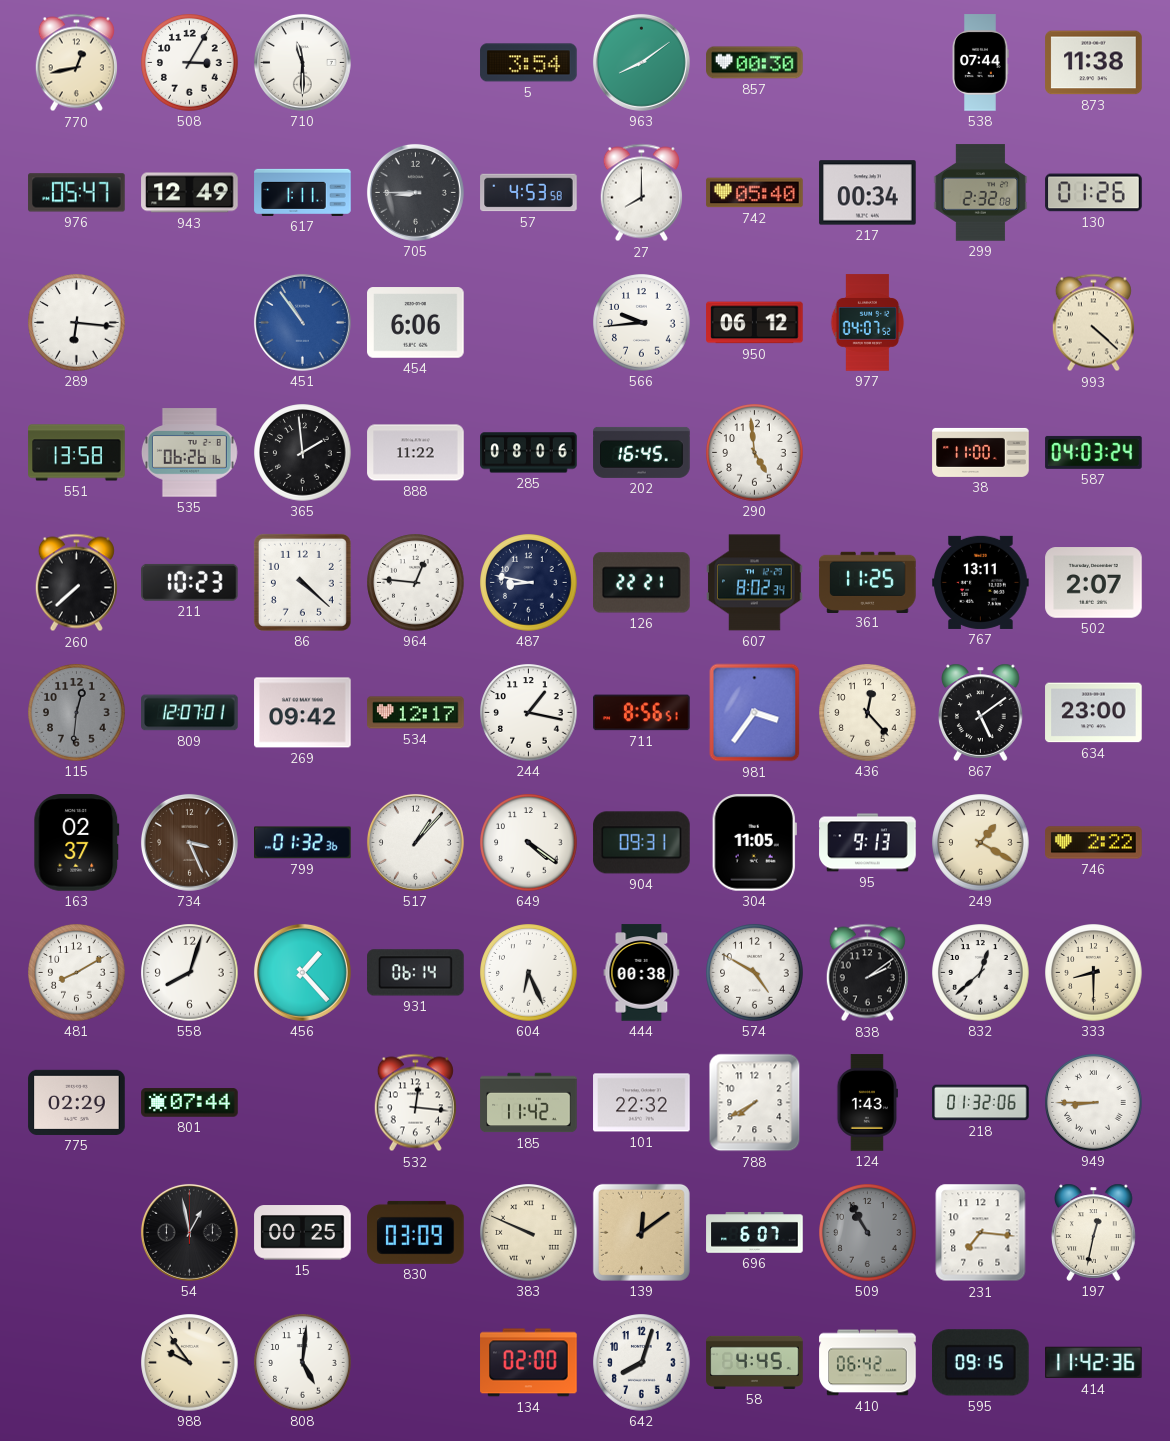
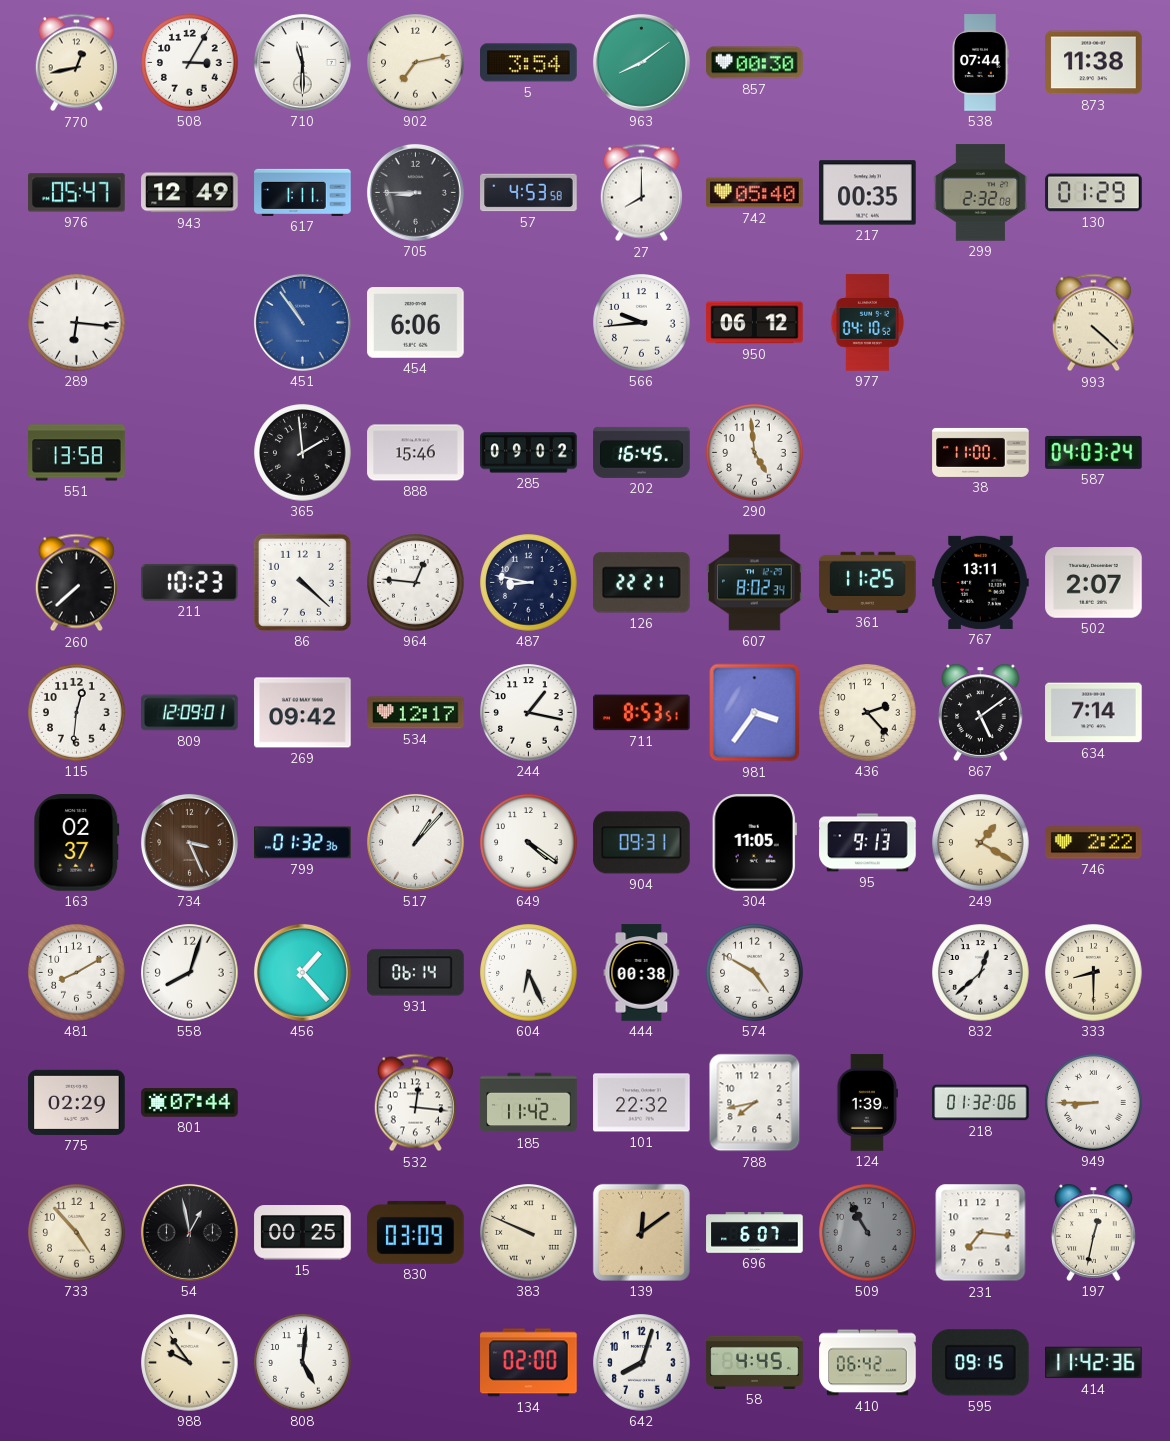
902: none -> 7:13
217: 00:34 -> 00:35
130: 01:26 -> 01:29
977: 04:07 -> 04:10
535: 06:26 -> none
888: 11:22 -> 15:46
285: 08:06 -> 09:02
115 dial: grey -> white
809: 12:07 -> 12:09
711: 8:56 -> 8:53
436: 12:23 -> 2:23
634: 23:00 -> 7:14
838: 2:09 -> none
788: 7:40 -> 7:43
124: 1:43 -> 1:39
733: none -> 4:53
